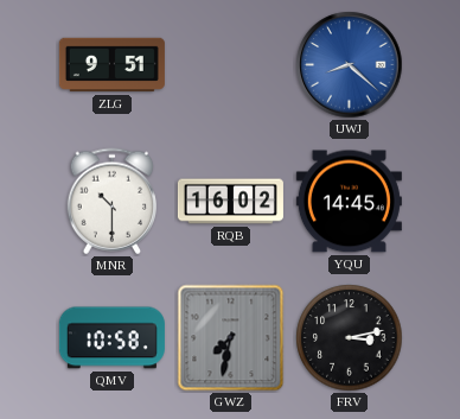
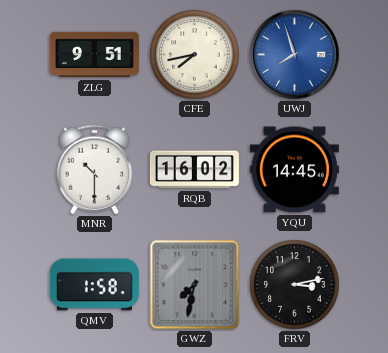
CFE: none -> 7:43
UWJ: 8:22 -> 7:57
QMV: 10:58 -> 1:58
